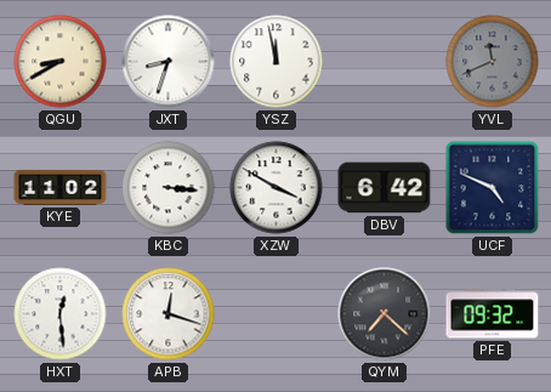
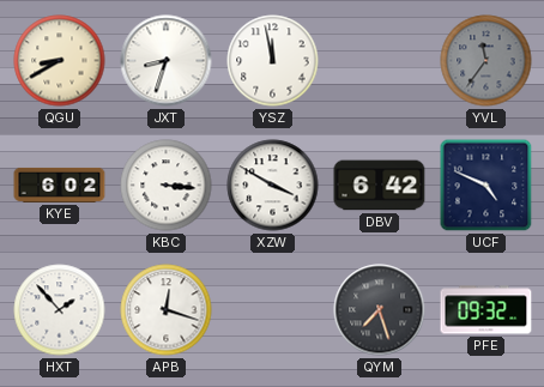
YVL: 11:41 -> 11:36
KYE: 11:02 -> 6:02
HXT: 12:29 -> 1:53
QYM: 7:22 -> 7:27
